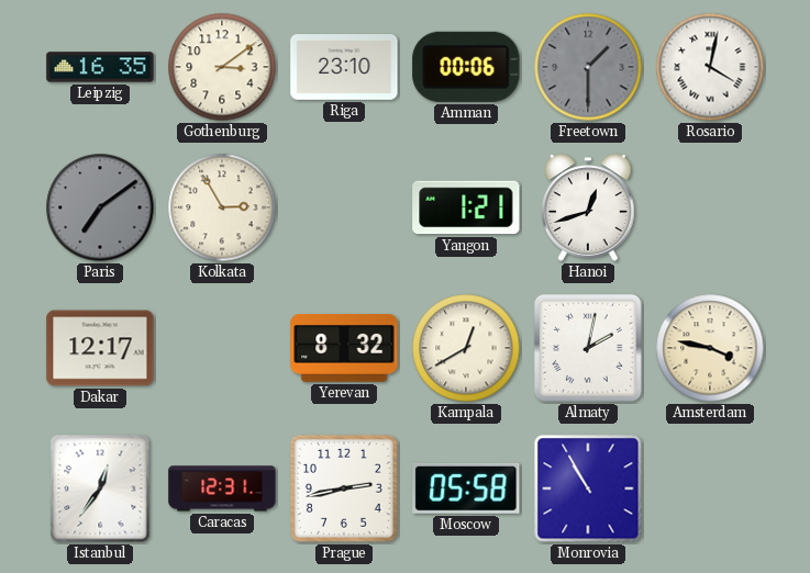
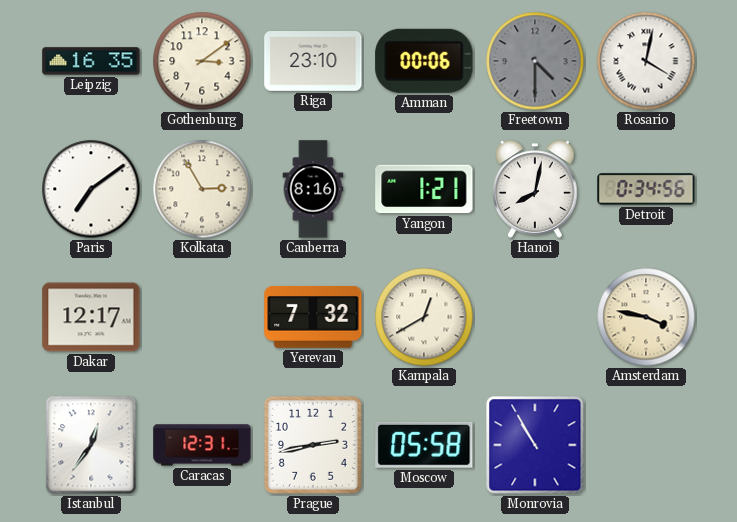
Freetown: 1:30 -> 4:30
Paris dial: grey -> white
Canberra: none -> 8:16
Hanoi: 12:42 -> 8:02
Detroit: none -> 0:34
Yerevan: 8:32 -> 7:32
Almaty: 2:02 -> none
